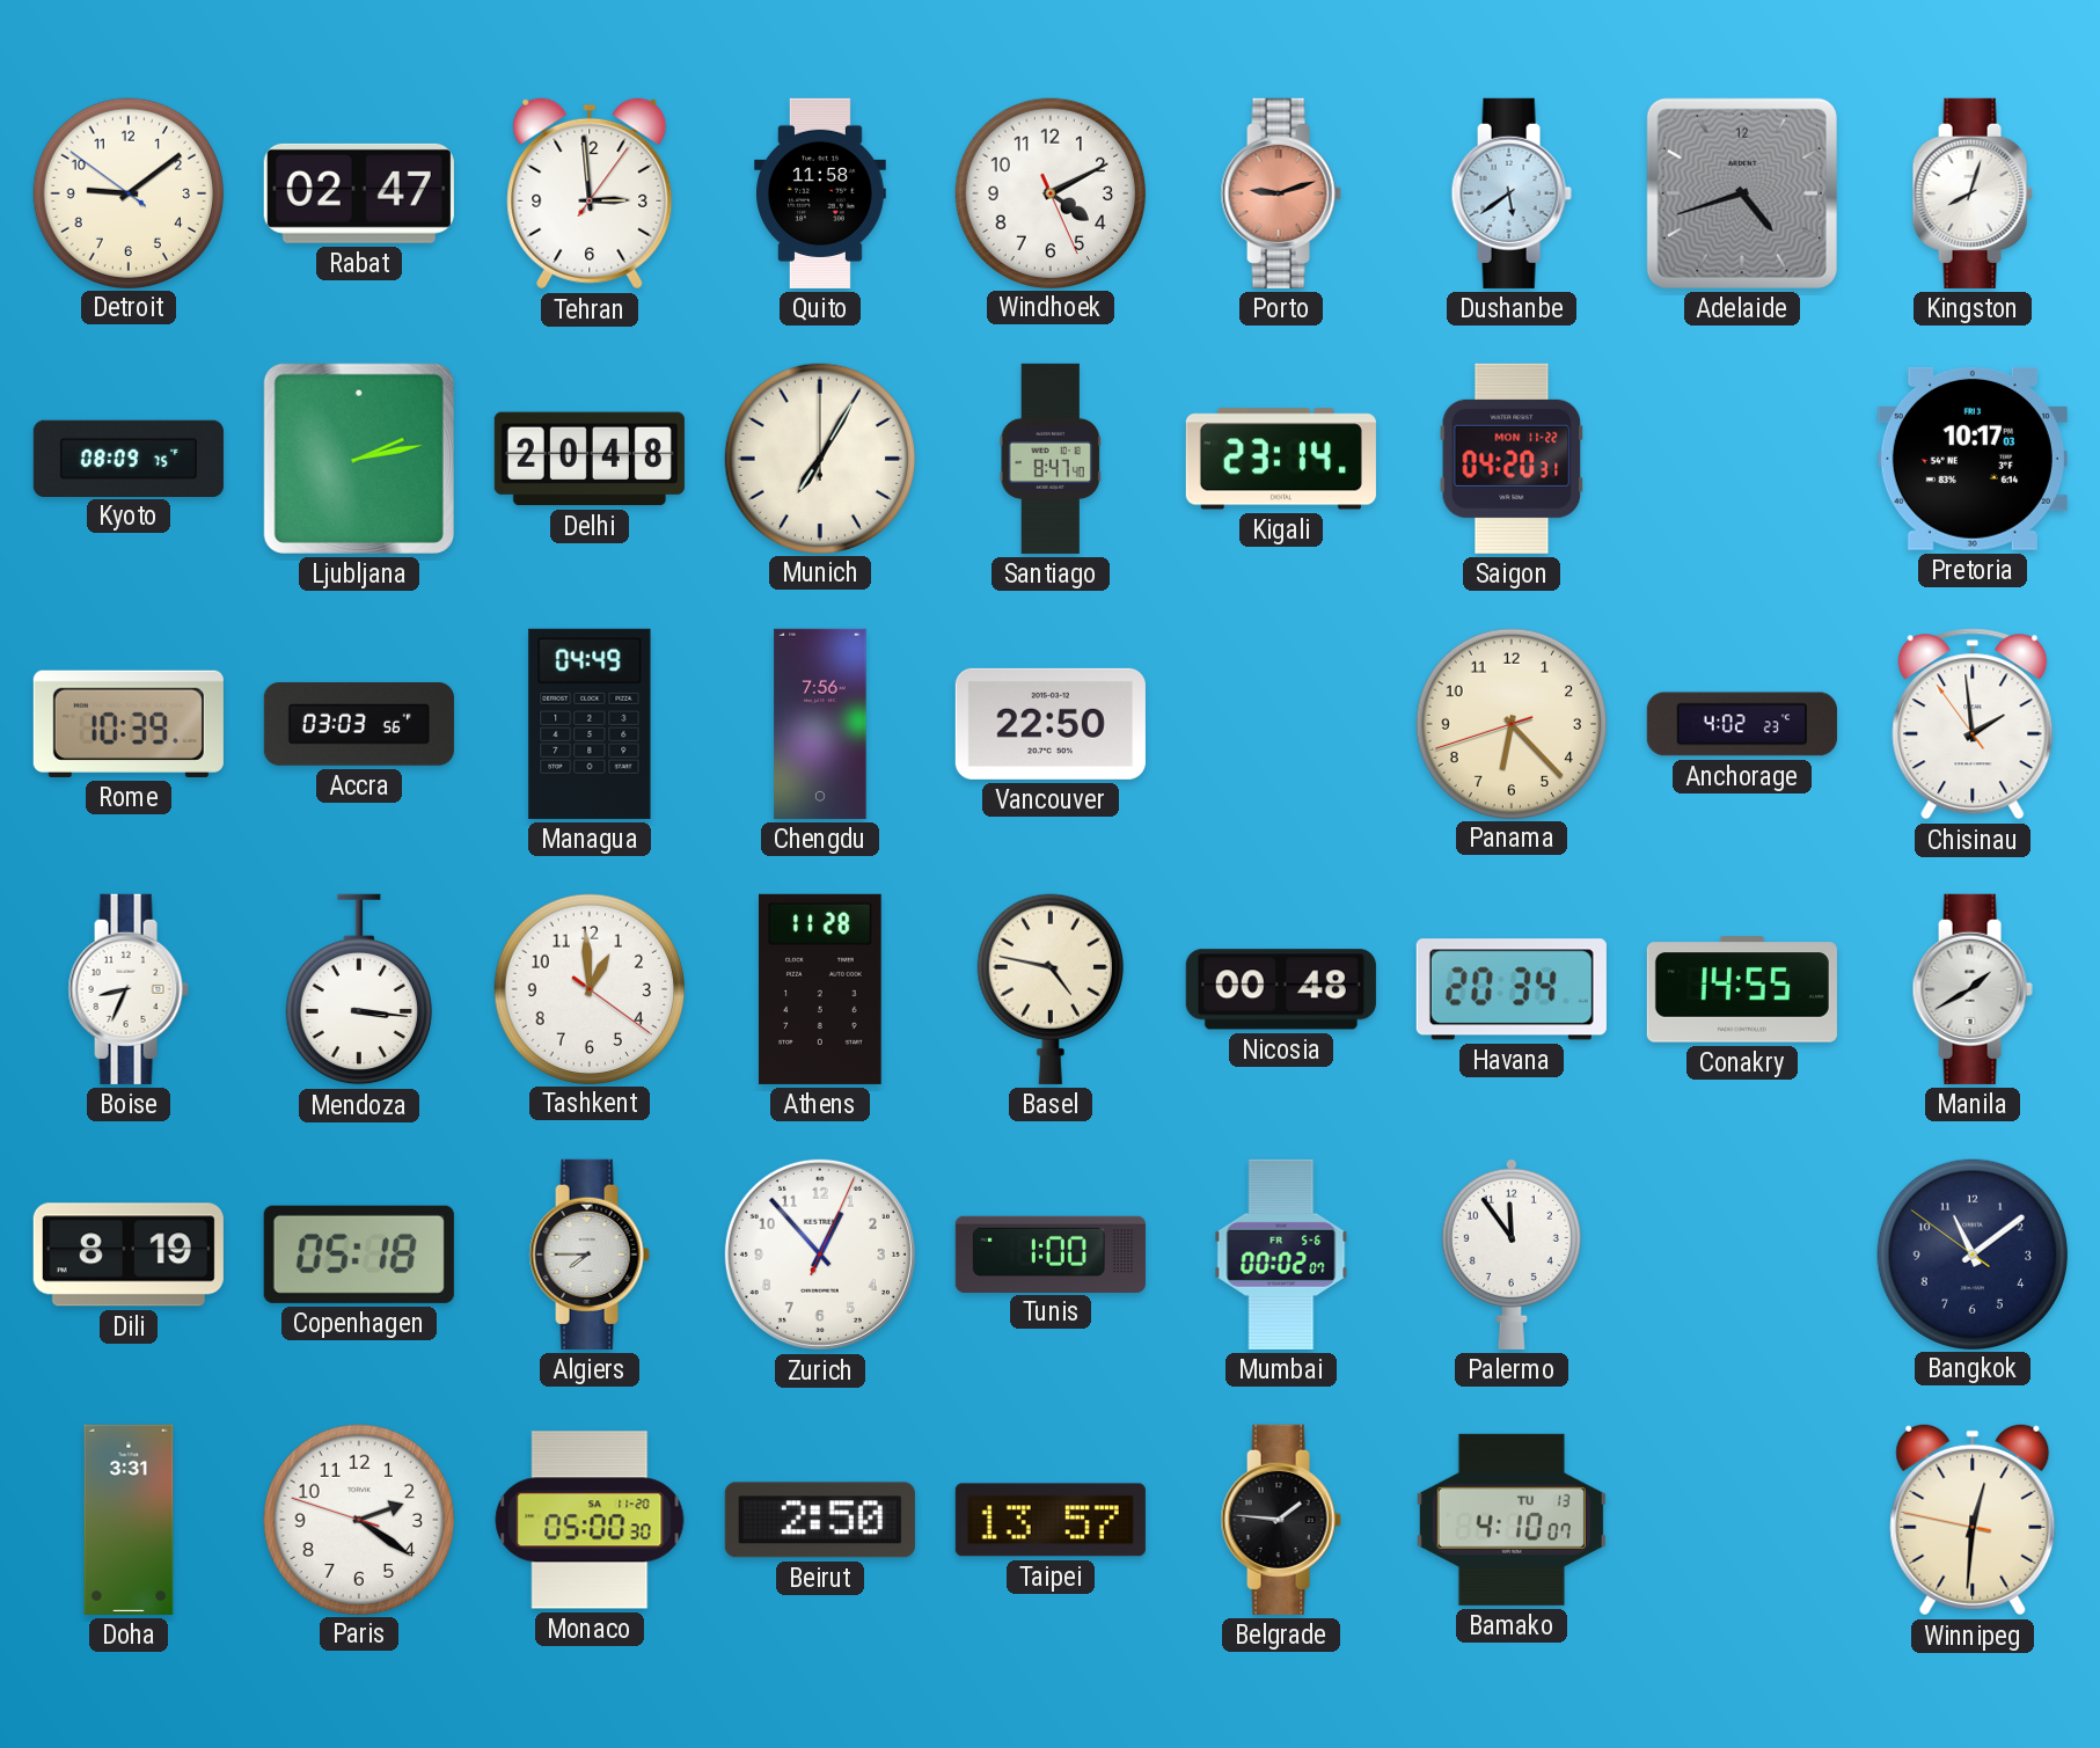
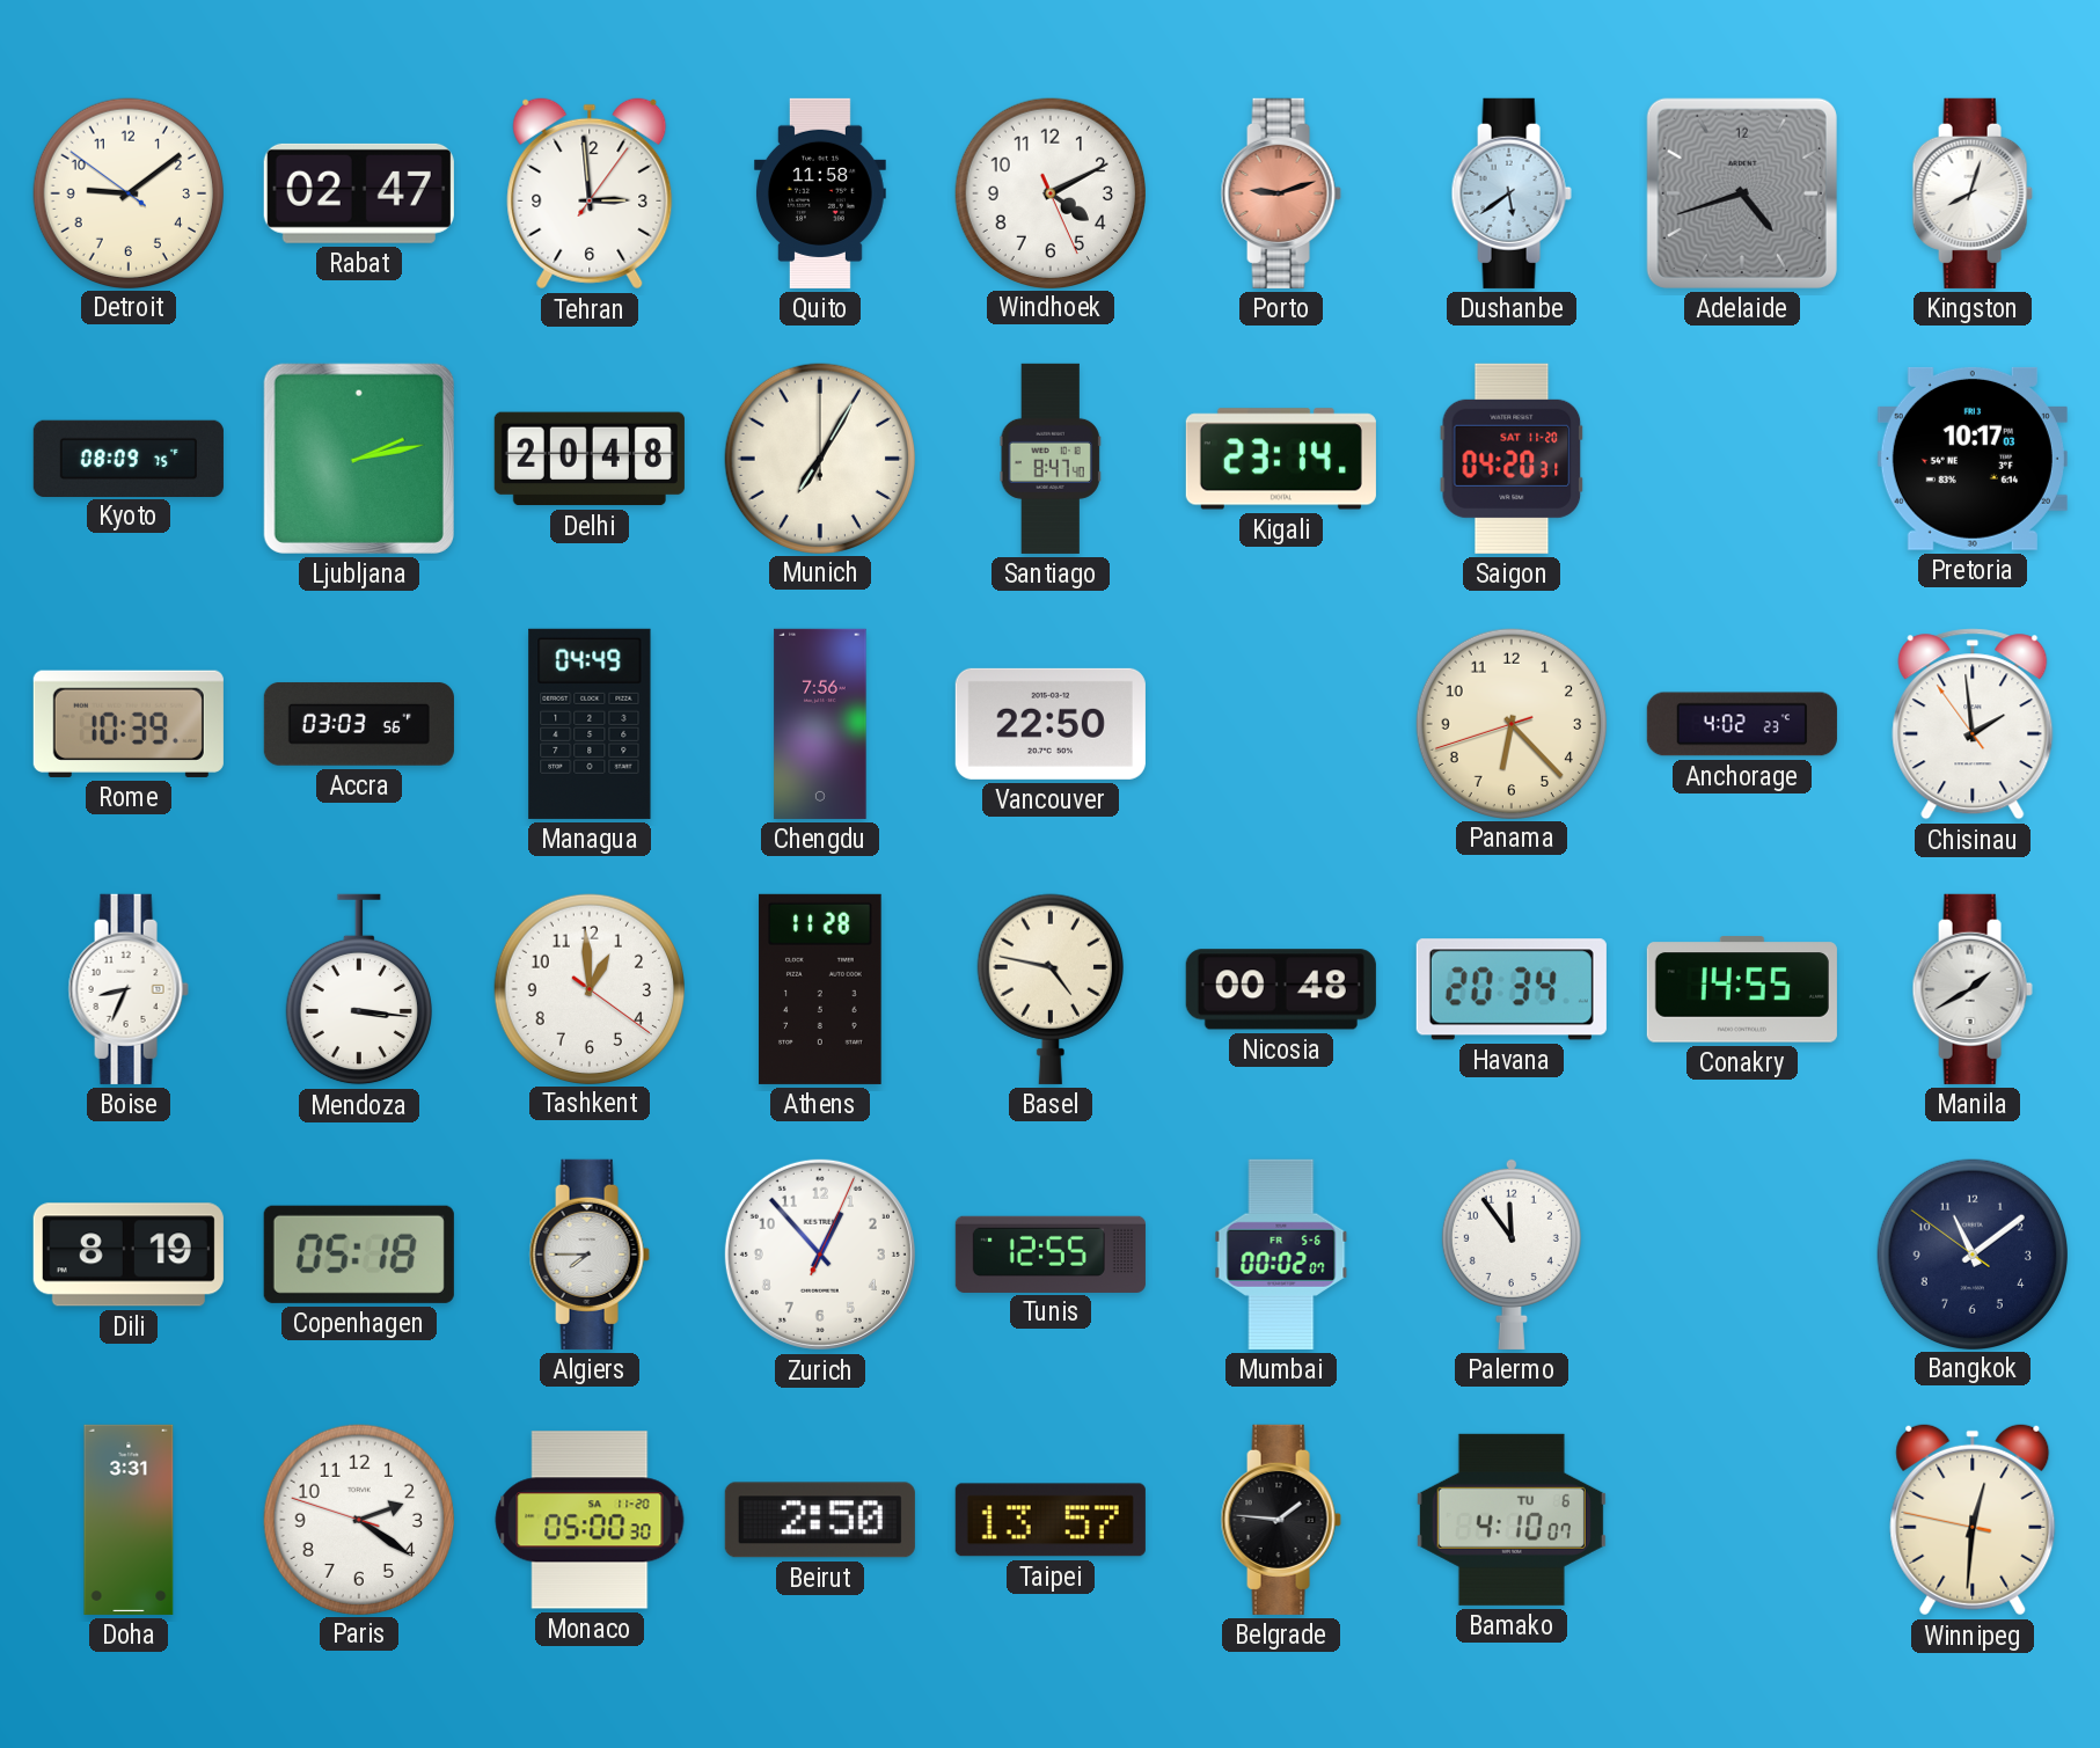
Saigon date: MON 11-22 -> SAT 11-20
Tunis: 1:00 -> 12:55
Bamako date: TU 13 -> TU 6
